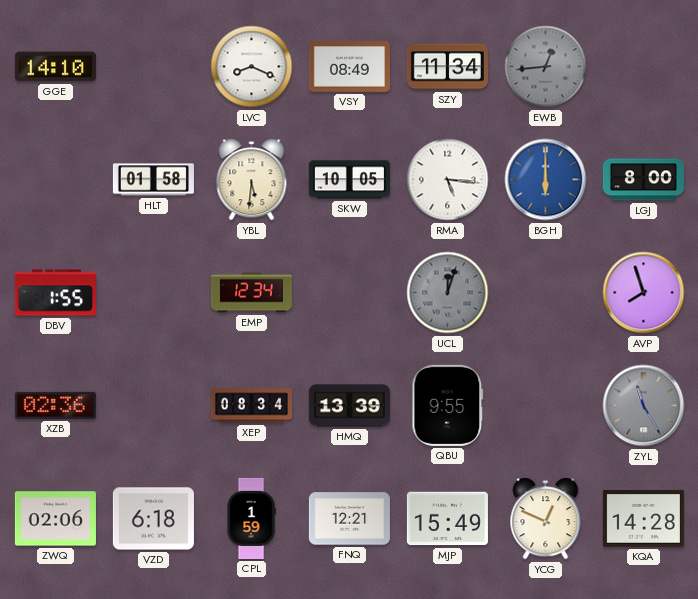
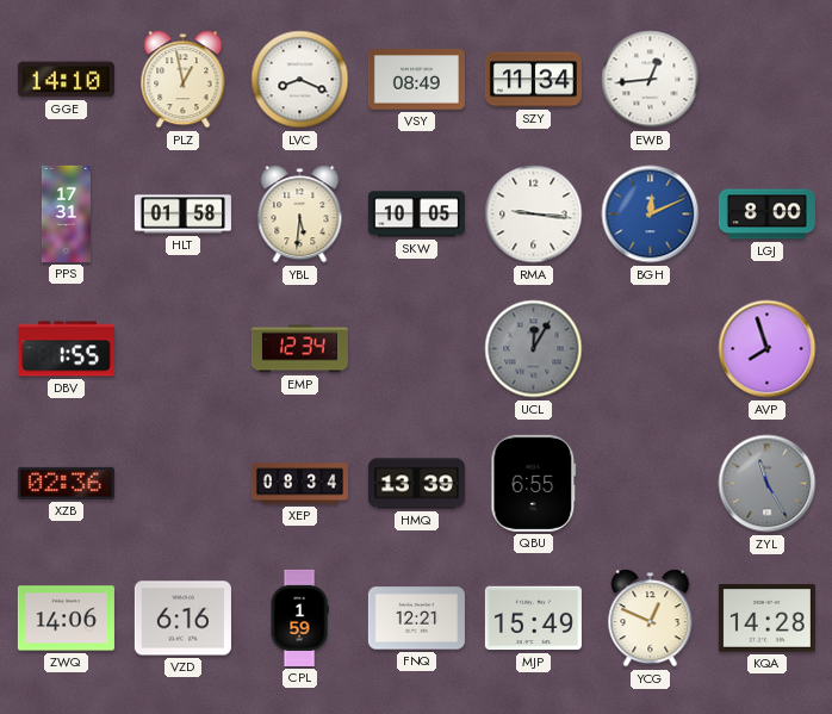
PLZ: none -> 12:58
EWB dial: grey -> white
PPS: none -> 17:31
RMA: 5:16 -> 9:16
BGH: 6:00 -> 12:11
UCL: 12:03 -> 12:05
QBU: 9:55 -> 6:55
ZWQ: 02:06 -> 14:06
VZD: 6:18 -> 6:16
